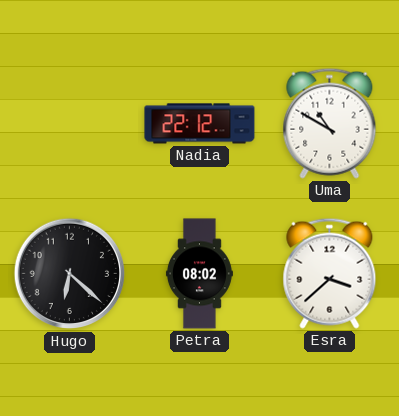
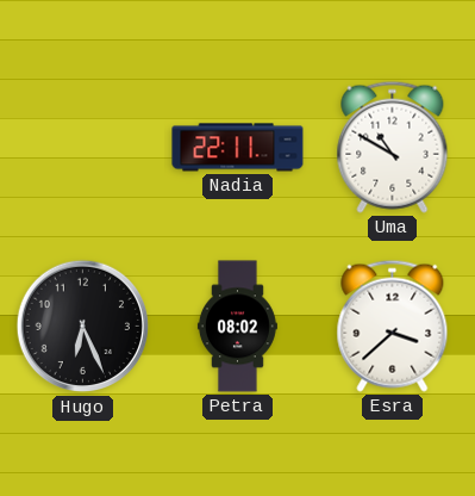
Nadia: 22:12 -> 22:11
Hugo: 6:22 -> 6:26
